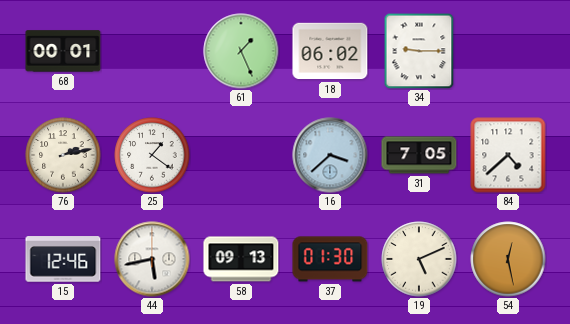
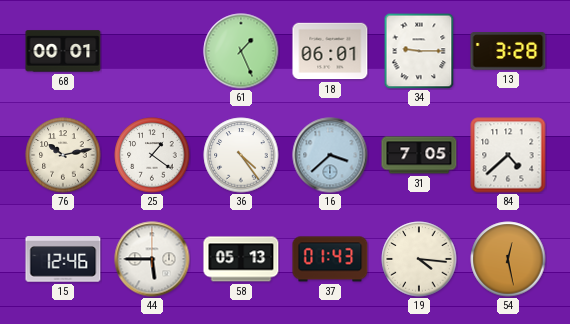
18: 06:02 -> 06:01
13: none -> 3:28
76: 2:13 -> 10:13
36: none -> 4:24
44: 5:43 -> 5:45
58: 09:13 -> 05:13
37: 01:30 -> 01:43
19: 5:11 -> 4:16
